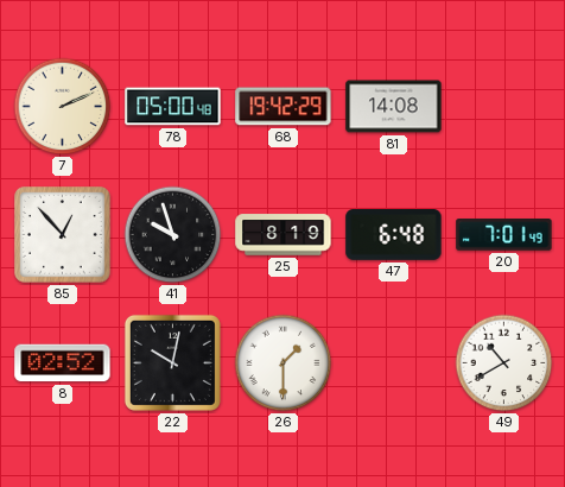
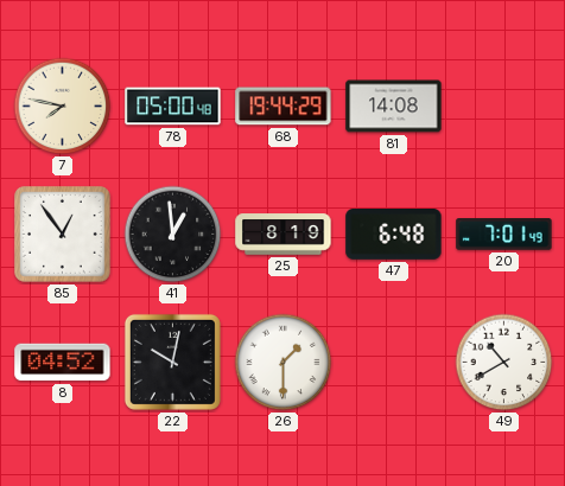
7: 2:11 -> 7:47
68: 19:42 -> 19:44
85: 12:53 -> 12:54
41: 9:57 -> 12:59
8: 02:52 -> 04:52
